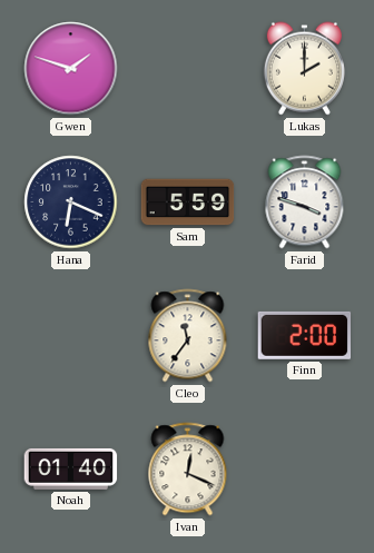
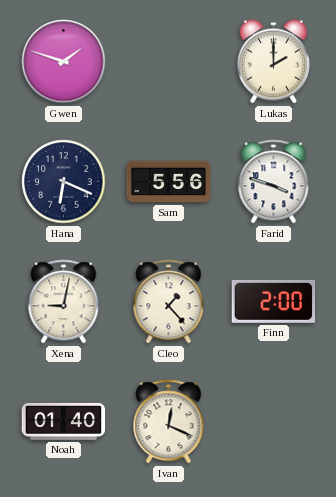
Sam: 5:59 -> 5:56
Xena: none -> 9:02
Cleo: 11:36 -> 1:23
